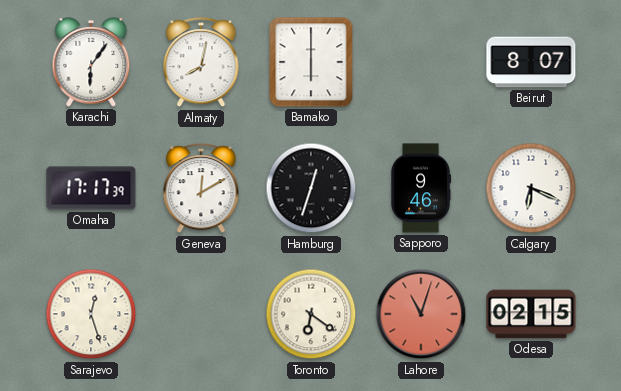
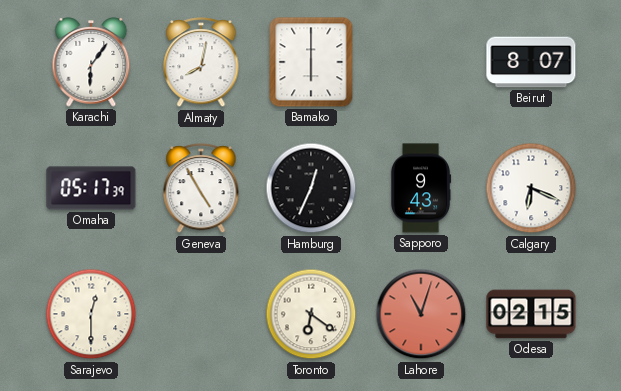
Omaha: 17:17 -> 05:17
Geneva: 12:10 -> 4:55
Hamburg: 12:33 -> 12:34
Sapporo: 9:46 -> 9:43
Sarajevo: 12:27 -> 12:30
